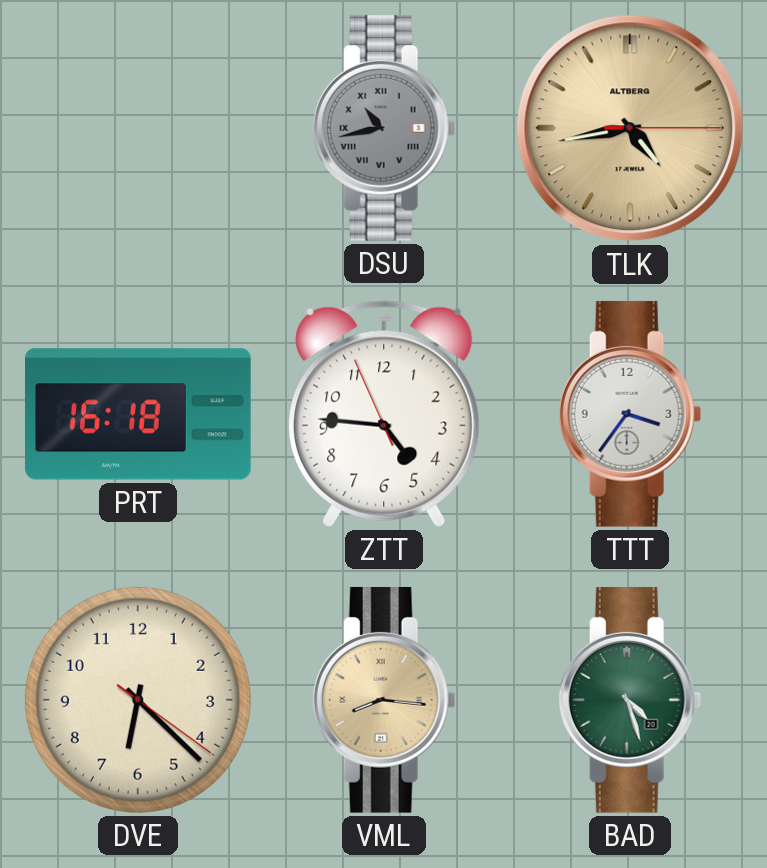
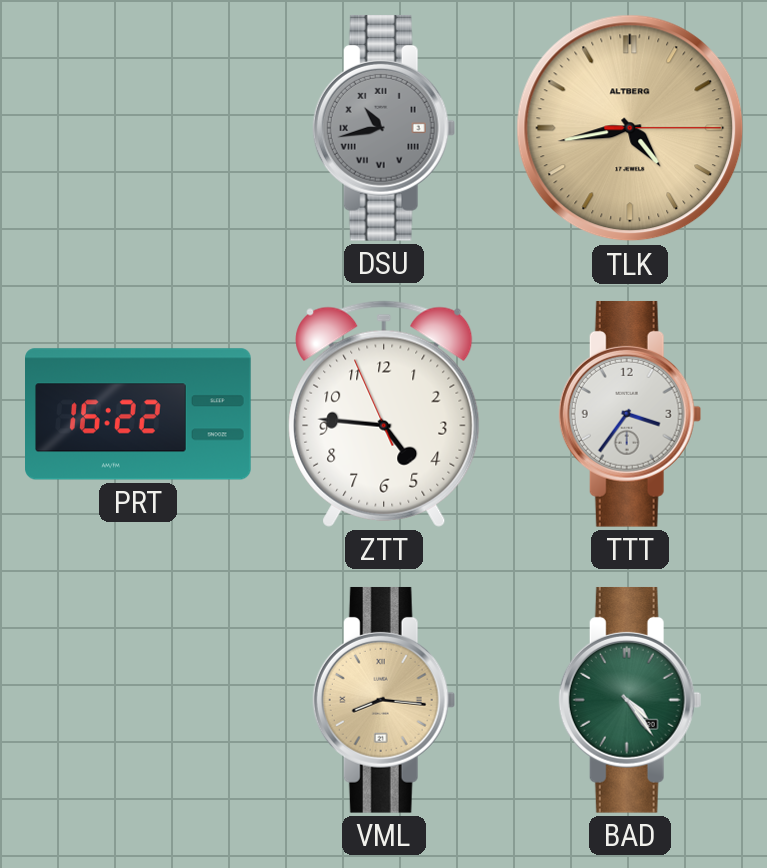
PRT: 16:18 -> 16:22
DVE: 6:22 -> none
BAD: 4:27 -> 4:24
